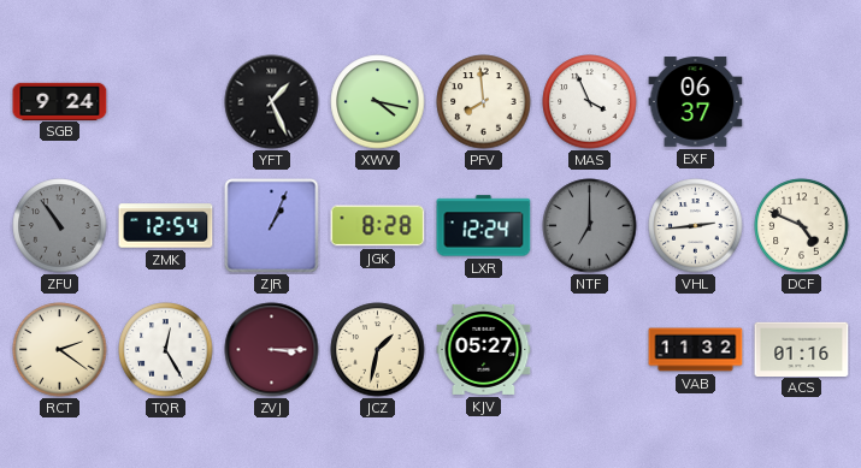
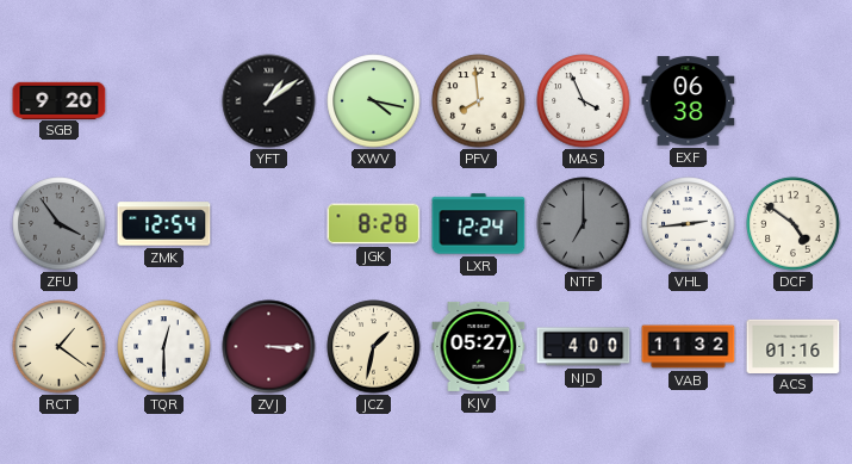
SGB: 9:24 -> 9:20
YFT: 1:26 -> 1:09
EXF: 06:37 -> 06:38
ZFU: 10:54 -> 3:54
ZJR: 1:04 -> none
DCF: 4:49 -> 4:51
RCT: 2:21 -> 1:21
TQR: 12:25 -> 12:30
NJD: none -> 4:00
